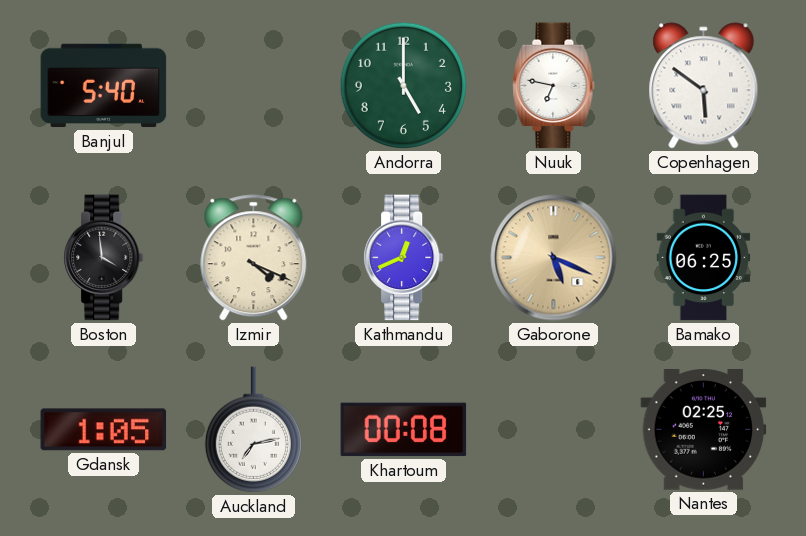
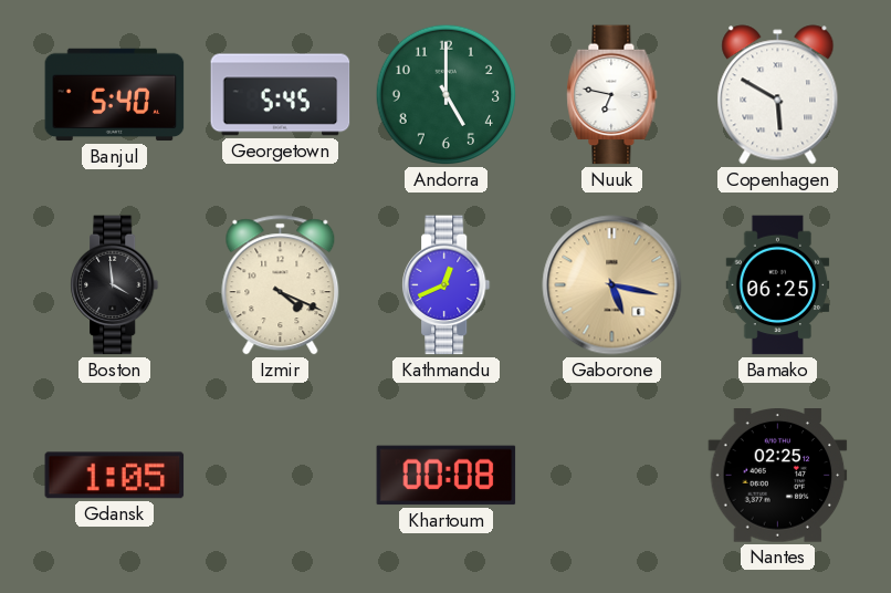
Georgetown: none -> 5:45
Copenhagen: 5:51 -> 5:50
Gaborone: 5:19 -> 5:17
Auckland: 7:13 -> none
